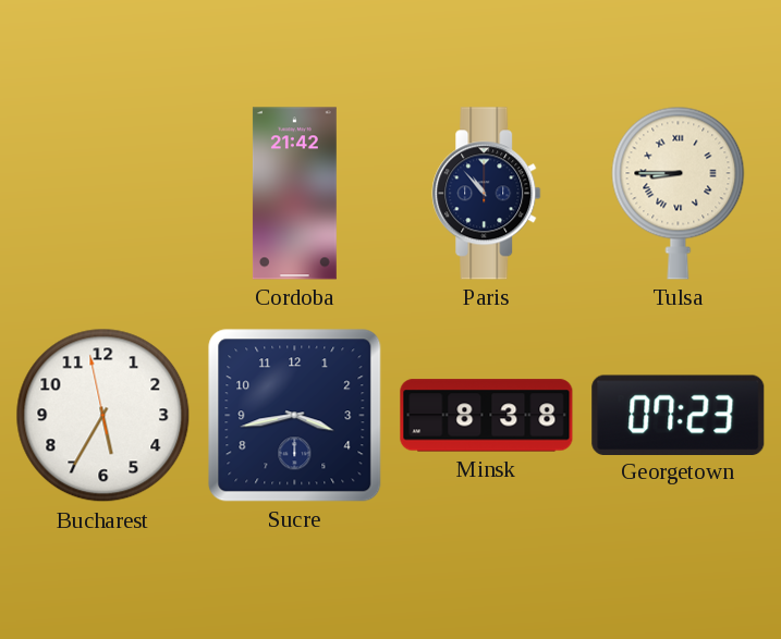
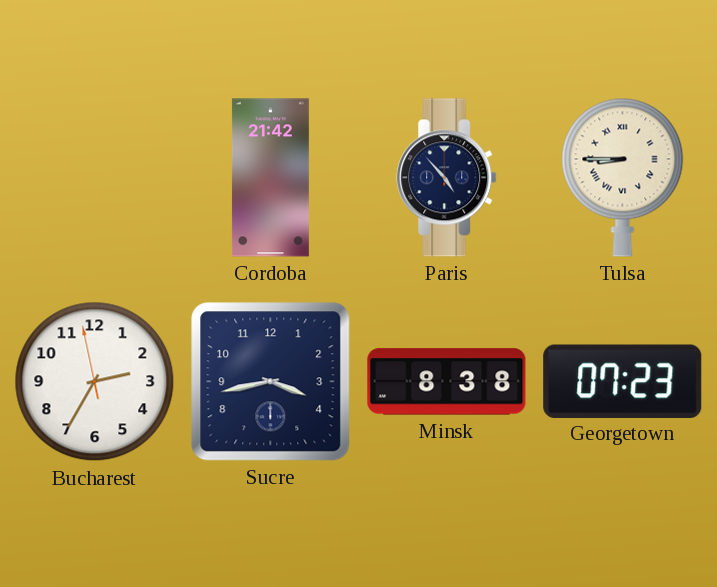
Paris: 10:53 -> 4:53
Bucharest: 5:34 -> 2:34
